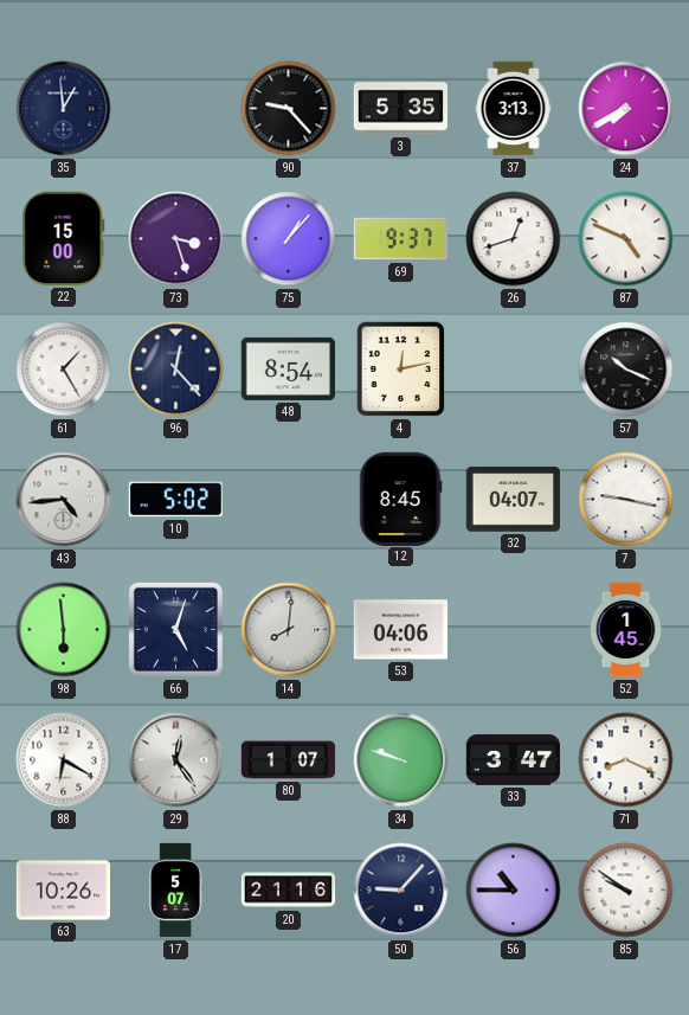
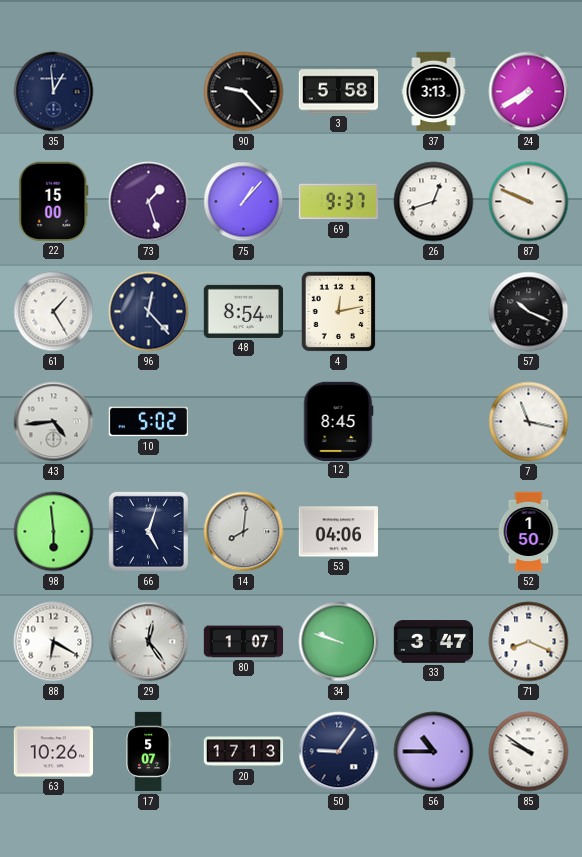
3: 5:35 -> 5:58
73: 3:27 -> 1:27
87: 4:49 -> 9:49
32: 04:07 -> none
7: 9:17 -> 11:17
52: 1:45 -> 1:50
20: 21:16 -> 17:13
50: 9:07 -> 9:06
